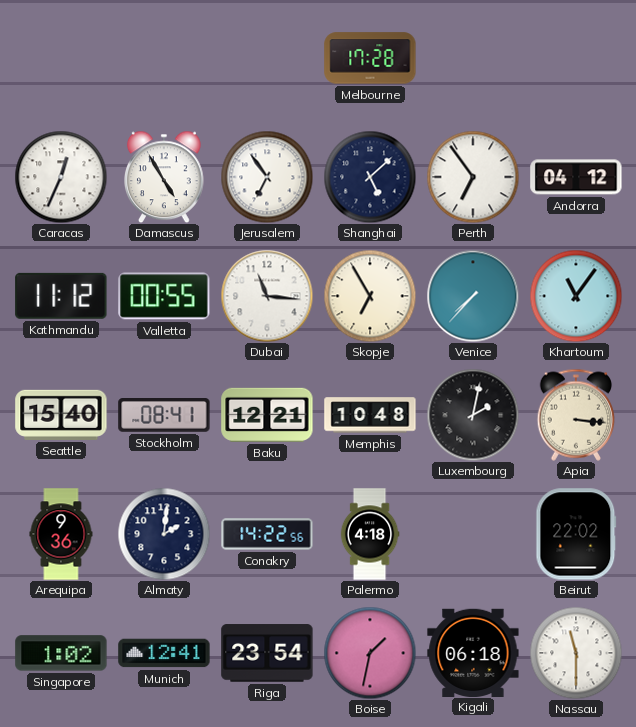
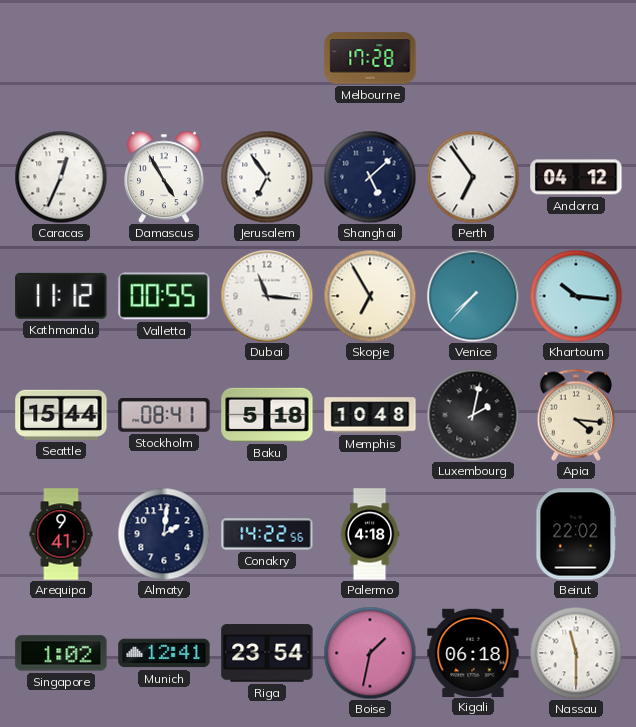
Khartoum: 11:06 -> 10:16
Seattle: 15:40 -> 15:44
Baku: 12:21 -> 5:18
Apia: 3:16 -> 4:16
Arequipa: 9:36 -> 9:41
